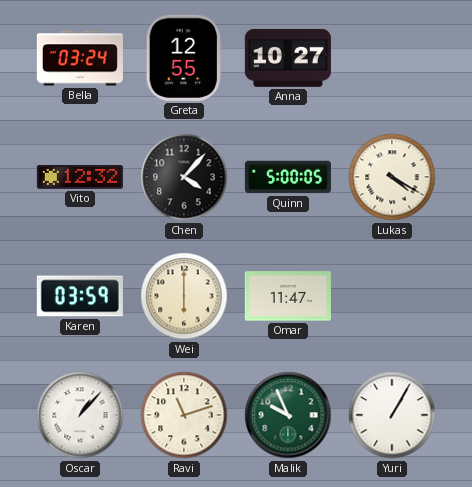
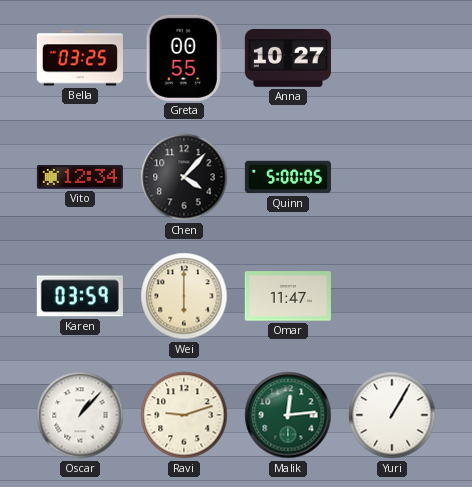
Bella: 03:24 -> 03:25
Greta: 12:55 -> 00:55
Vito: 12:32 -> 12:34
Lukas: 4:20 -> none
Ravi: 11:12 -> 9:12
Malik: 9:56 -> 12:14
